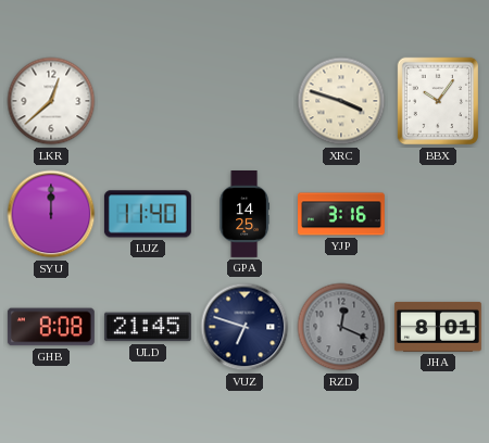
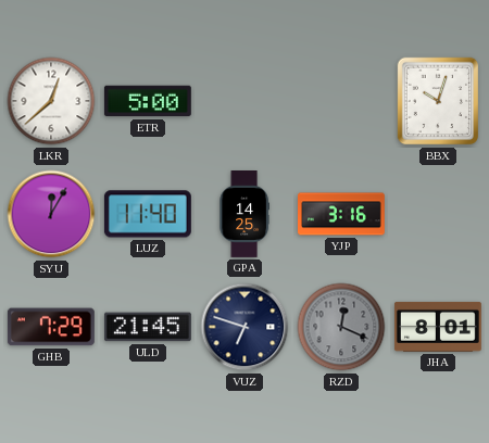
ETR: none -> 5:00
XRC: 3:48 -> none
BBX: 10:06 -> 10:03
SYU: 12:00 -> 12:05
GHB: 8:08 -> 7:29
